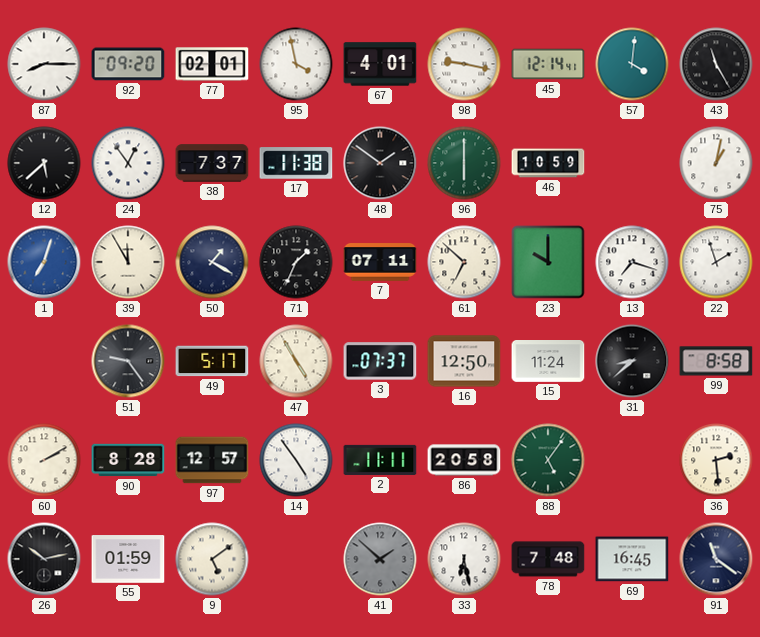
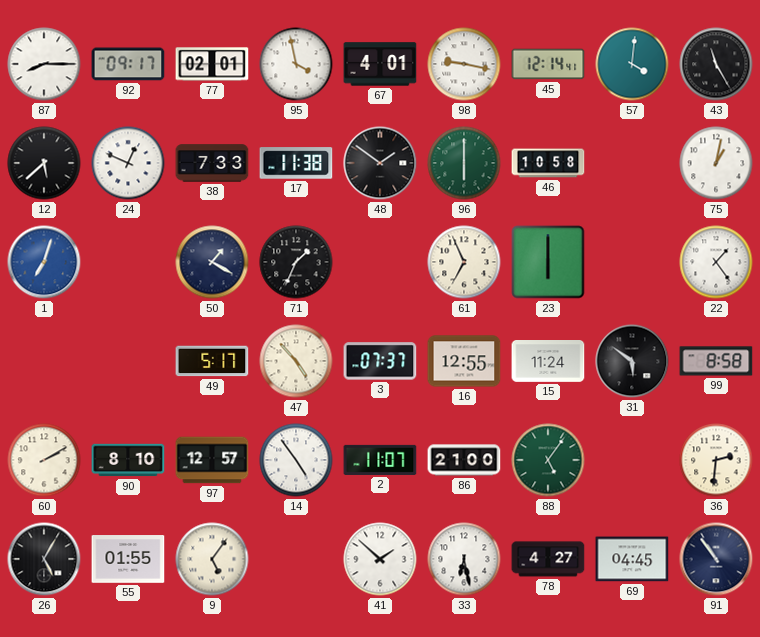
92: 09:20 -> 09:17
24: 12:54 -> 12:49
38: 7:37 -> 7:33
46: 10:59 -> 10:58
39: 11:55 -> none
7: 07:11 -> none
61: 6:52 -> 6:56
23: 10:00 -> 6:00
13: 7:18 -> none
22: 1:57 -> 1:24
51: 9:24 -> none
47: 4:55 -> 4:53
16: 12:50 -> 12:55
31: 8:38 -> 5:51
90: 8:28 -> 8:10
2: 11:11 -> 11:07
86: 20:58 -> 21:00
36: 2:29 -> 2:31
26: 10:13 -> 5:05
55: 01:59 -> 01:55
9: 5:09 -> 5:06
41 dial: grey -> white
78: 7:48 -> 4:27
69: 16:45 -> 04:45
91: 11:21 -> 10:54
